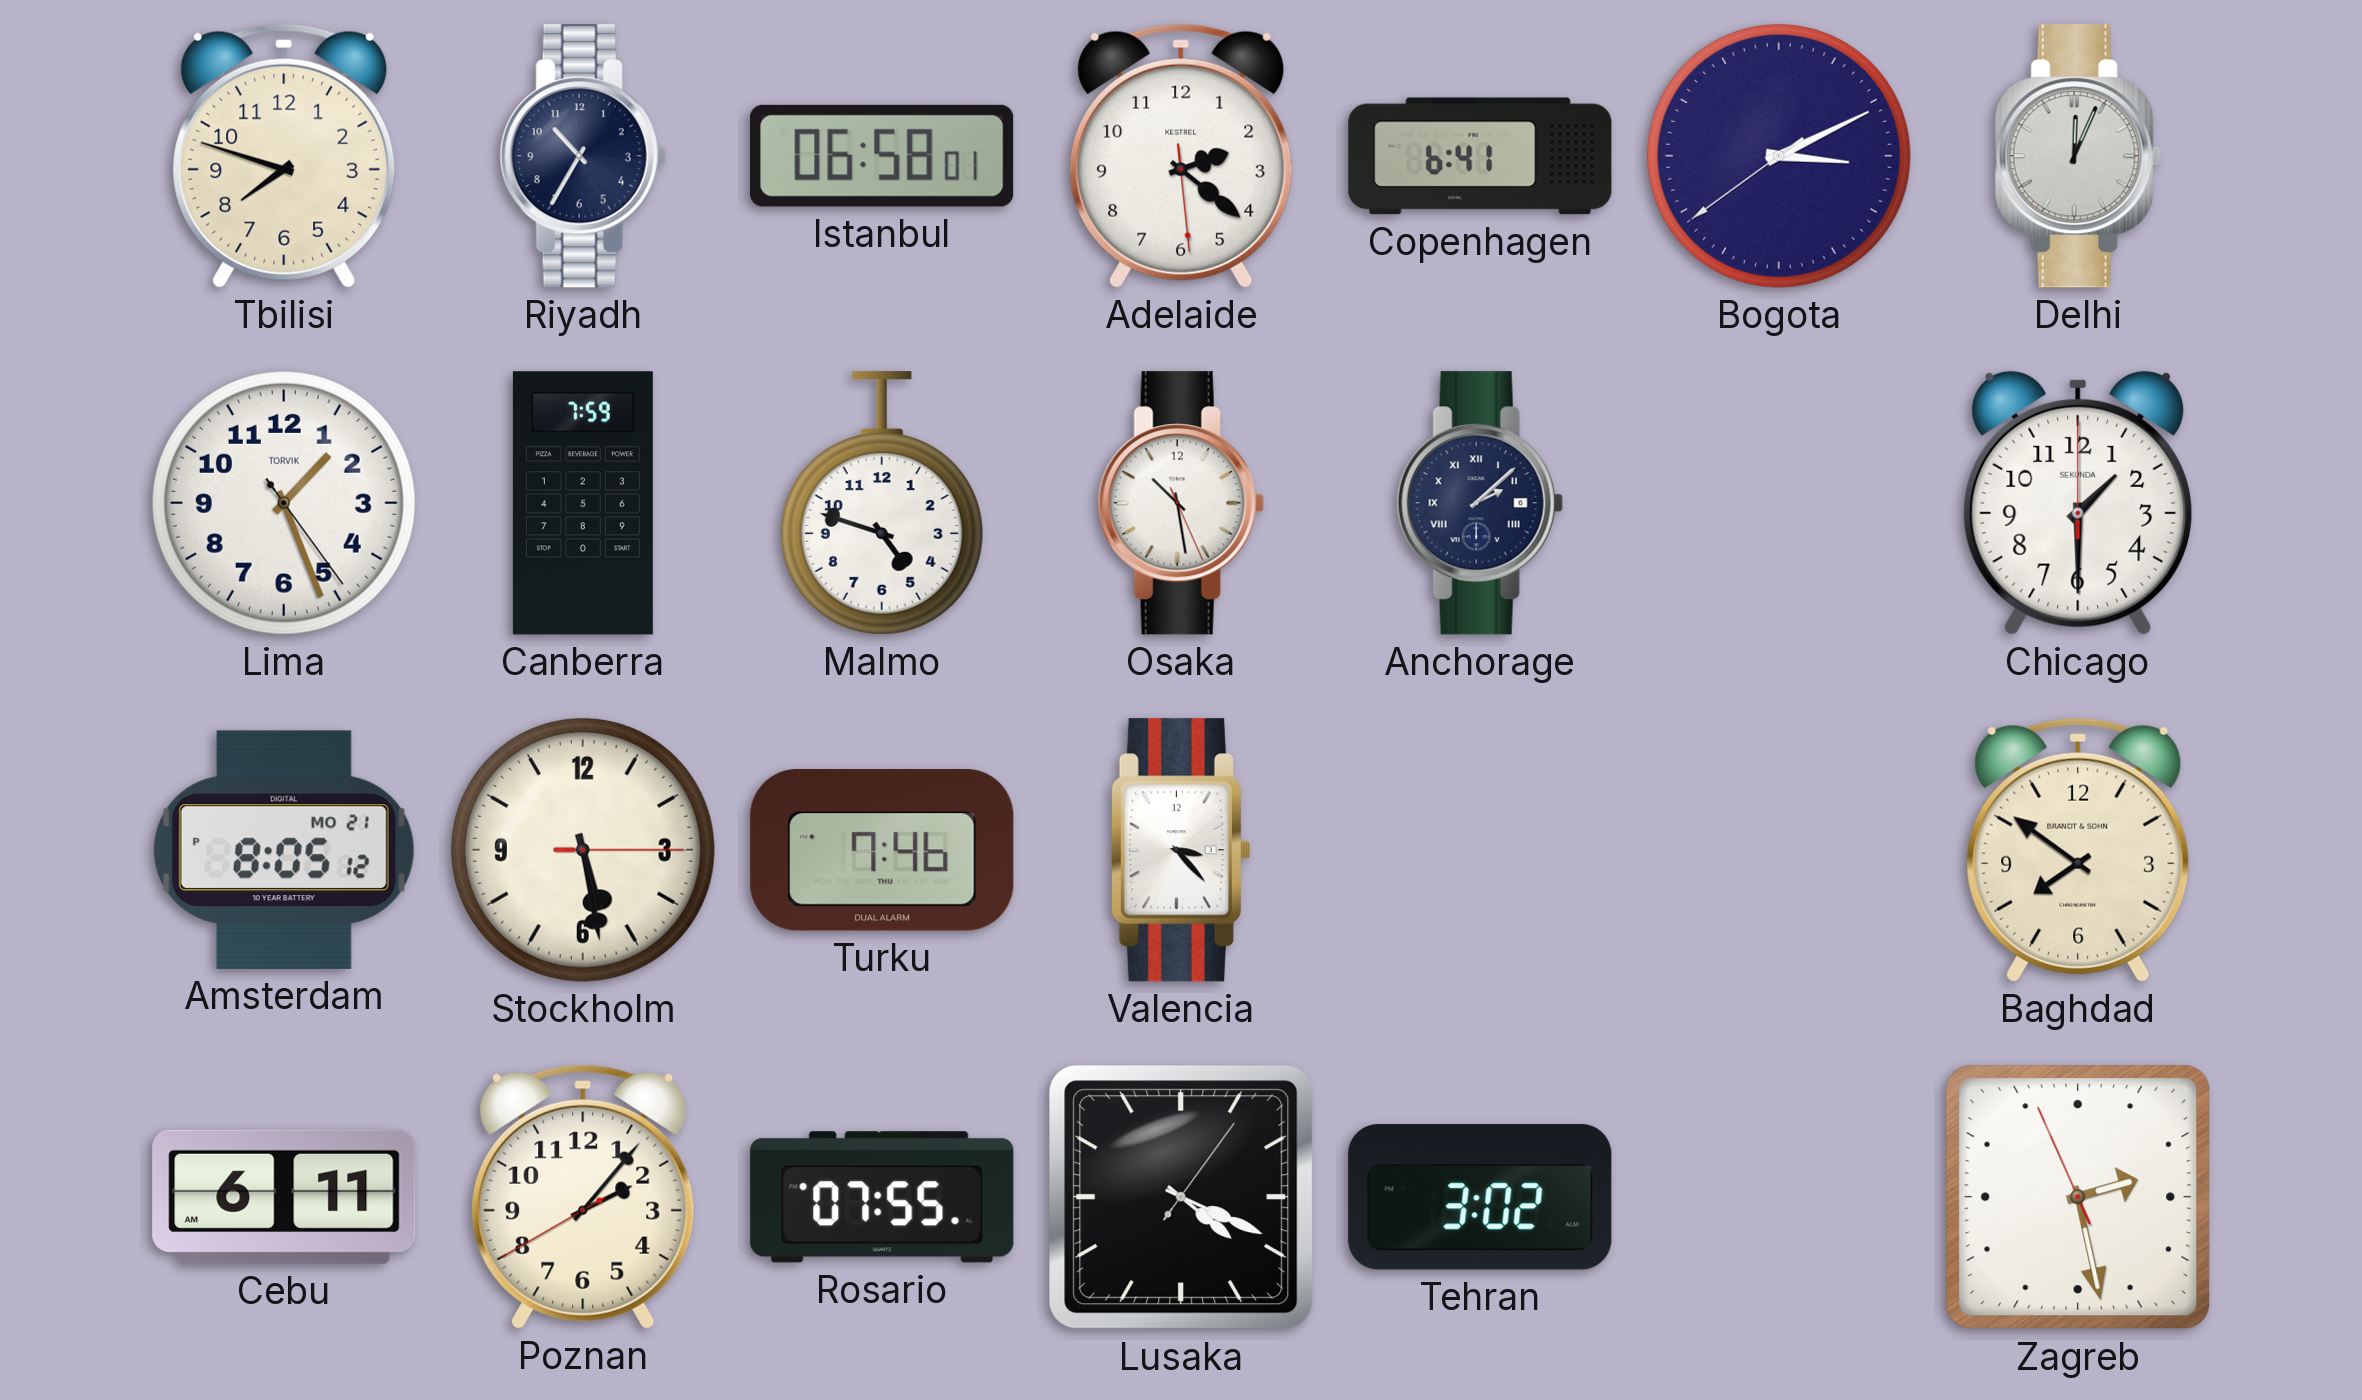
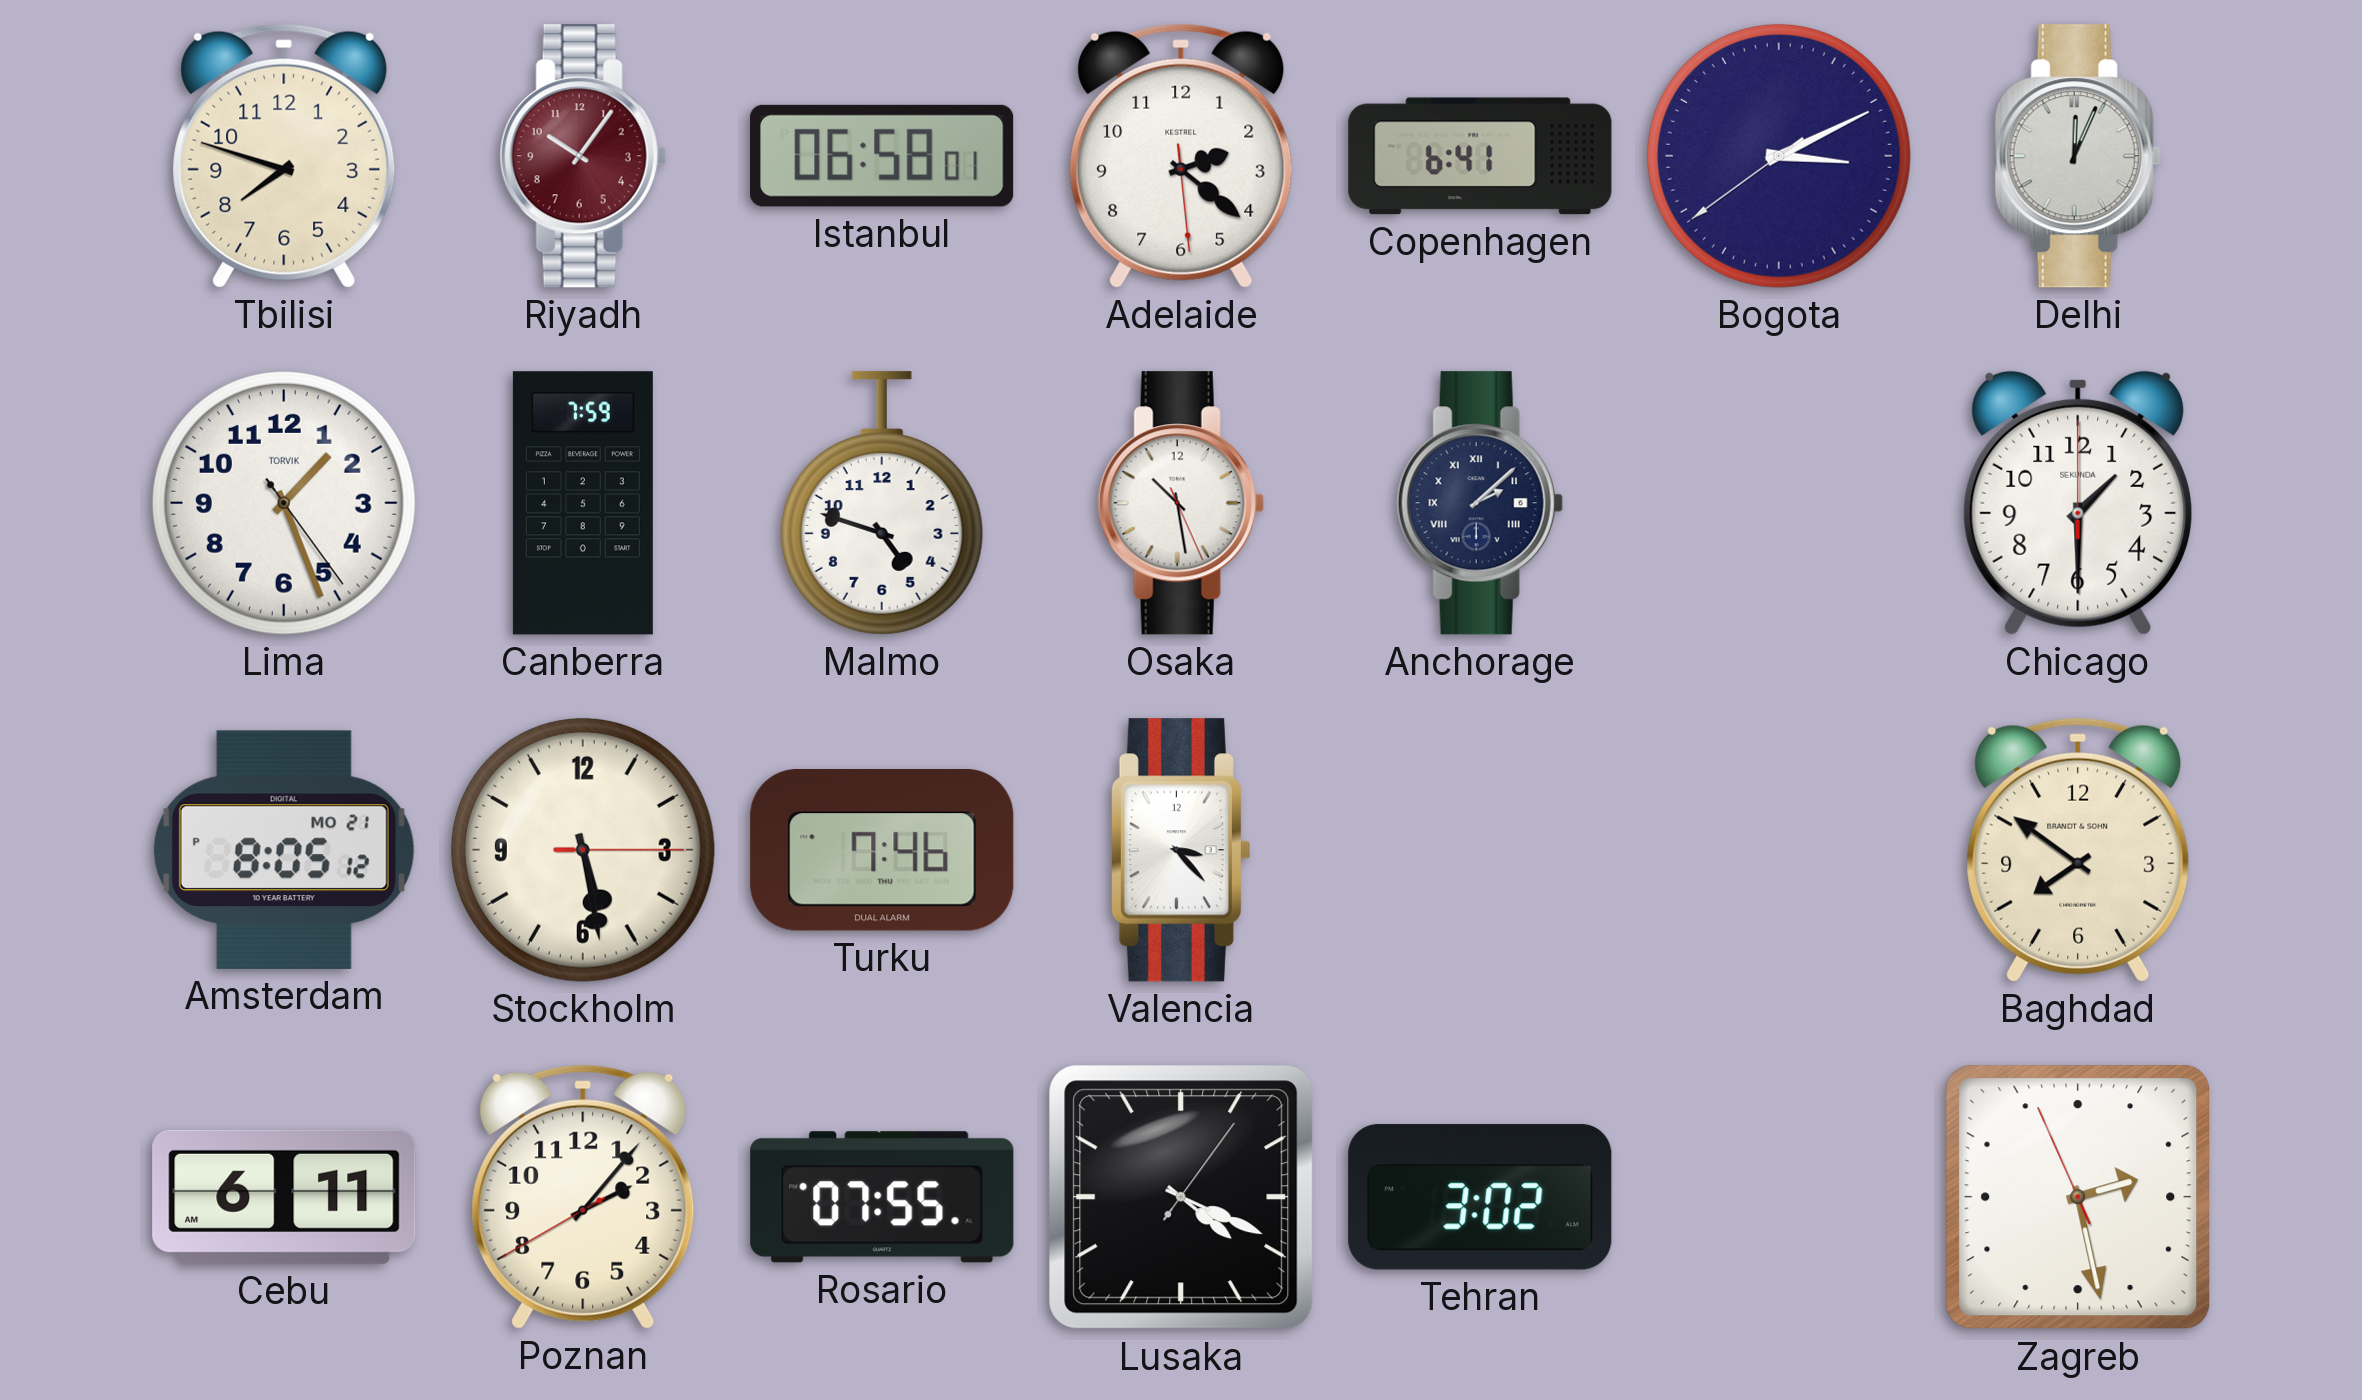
Riyadh: 10:35 -> 10:06
Riyadh dial: navy -> burgundy
